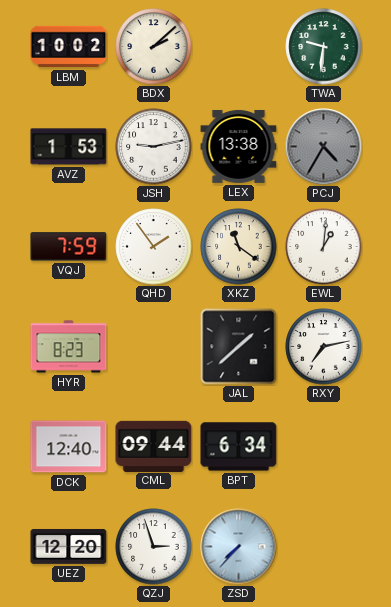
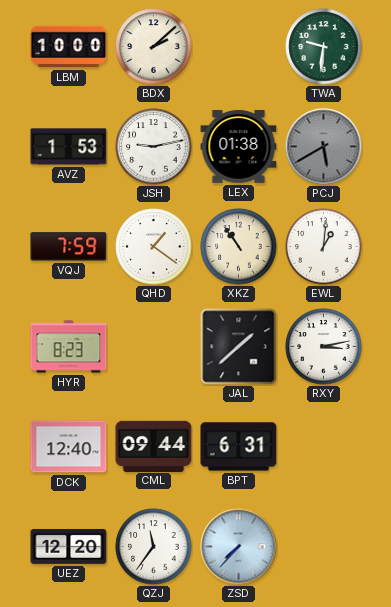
LBM: 10:02 -> 10:00
LEX: 13:38 -> 01:38
PCJ: 4:35 -> 5:40
QHD: 1:54 -> 1:21
XKZ: 11:21 -> 10:54
RXY: 7:13 -> 3:13
BPT: 6:34 -> 6:31
QZJ: 2:57 -> 11:36
